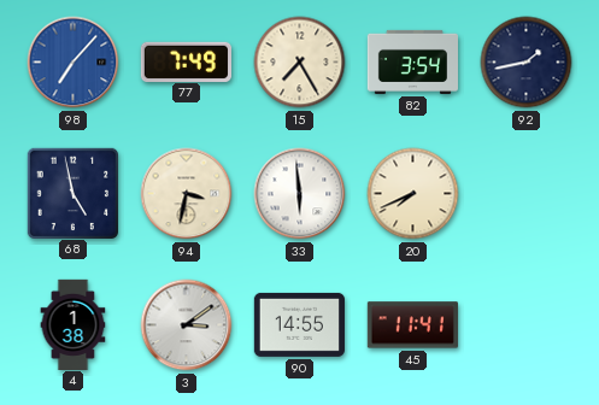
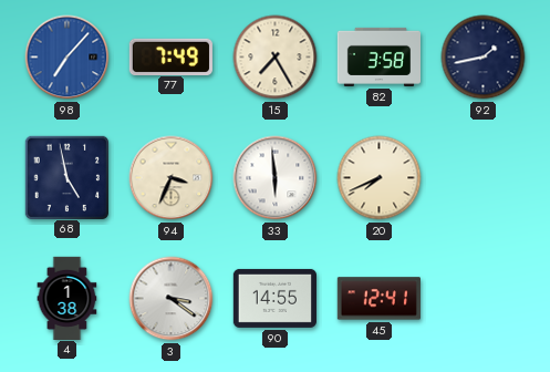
82: 3:54 -> 3:58
94: 3:32 -> 3:34
3: 3:09 -> 3:21
45: 11:41 -> 12:41
